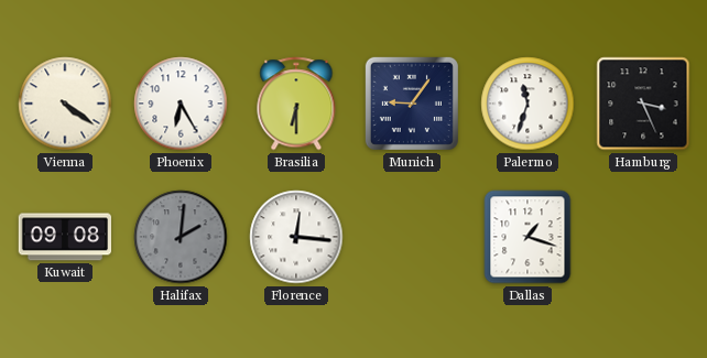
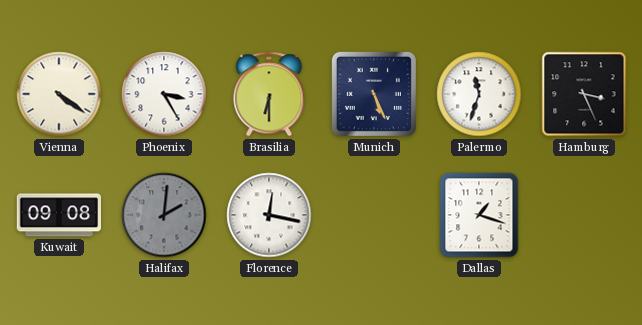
Phoenix: 6:25 -> 3:25
Munich: 9:06 -> 5:26
Florence: 12:16 -> 12:17
